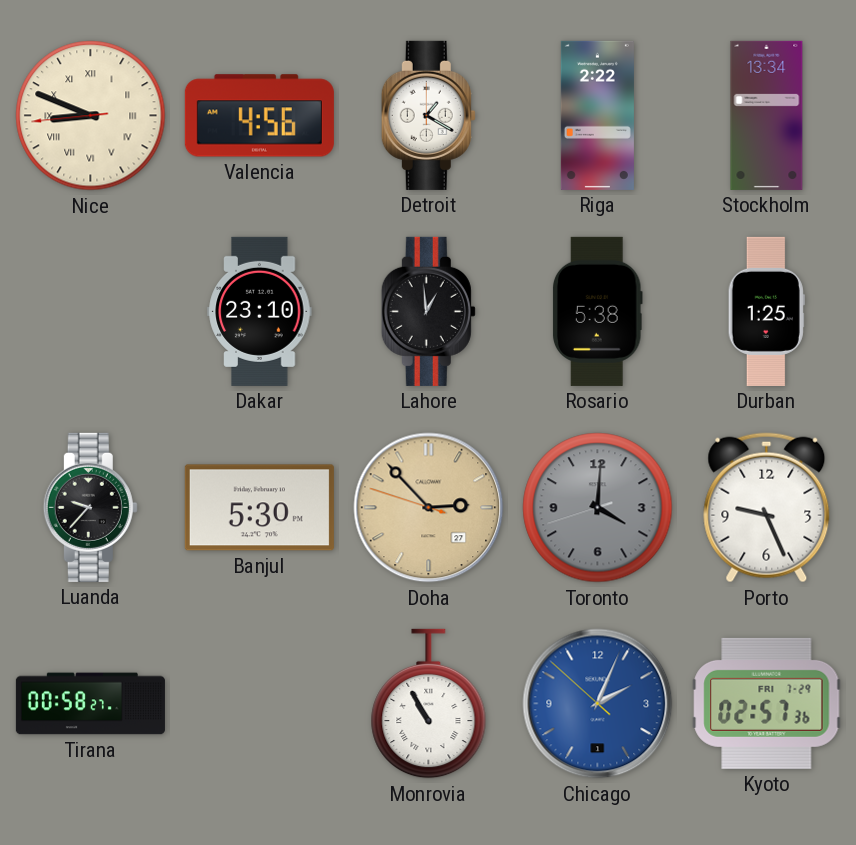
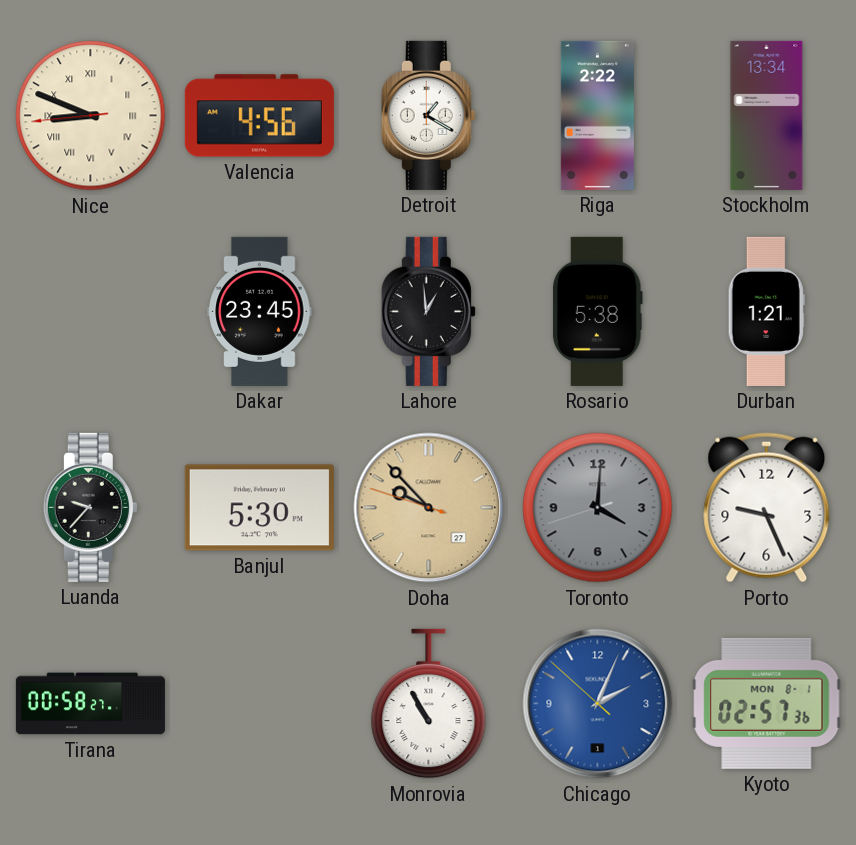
Dakar: 23:10 -> 23:45
Durban: 1:25 -> 1:21
Doha: 2:52 -> 9:52
Kyoto date: FRI 7-29 -> MON 8-1
